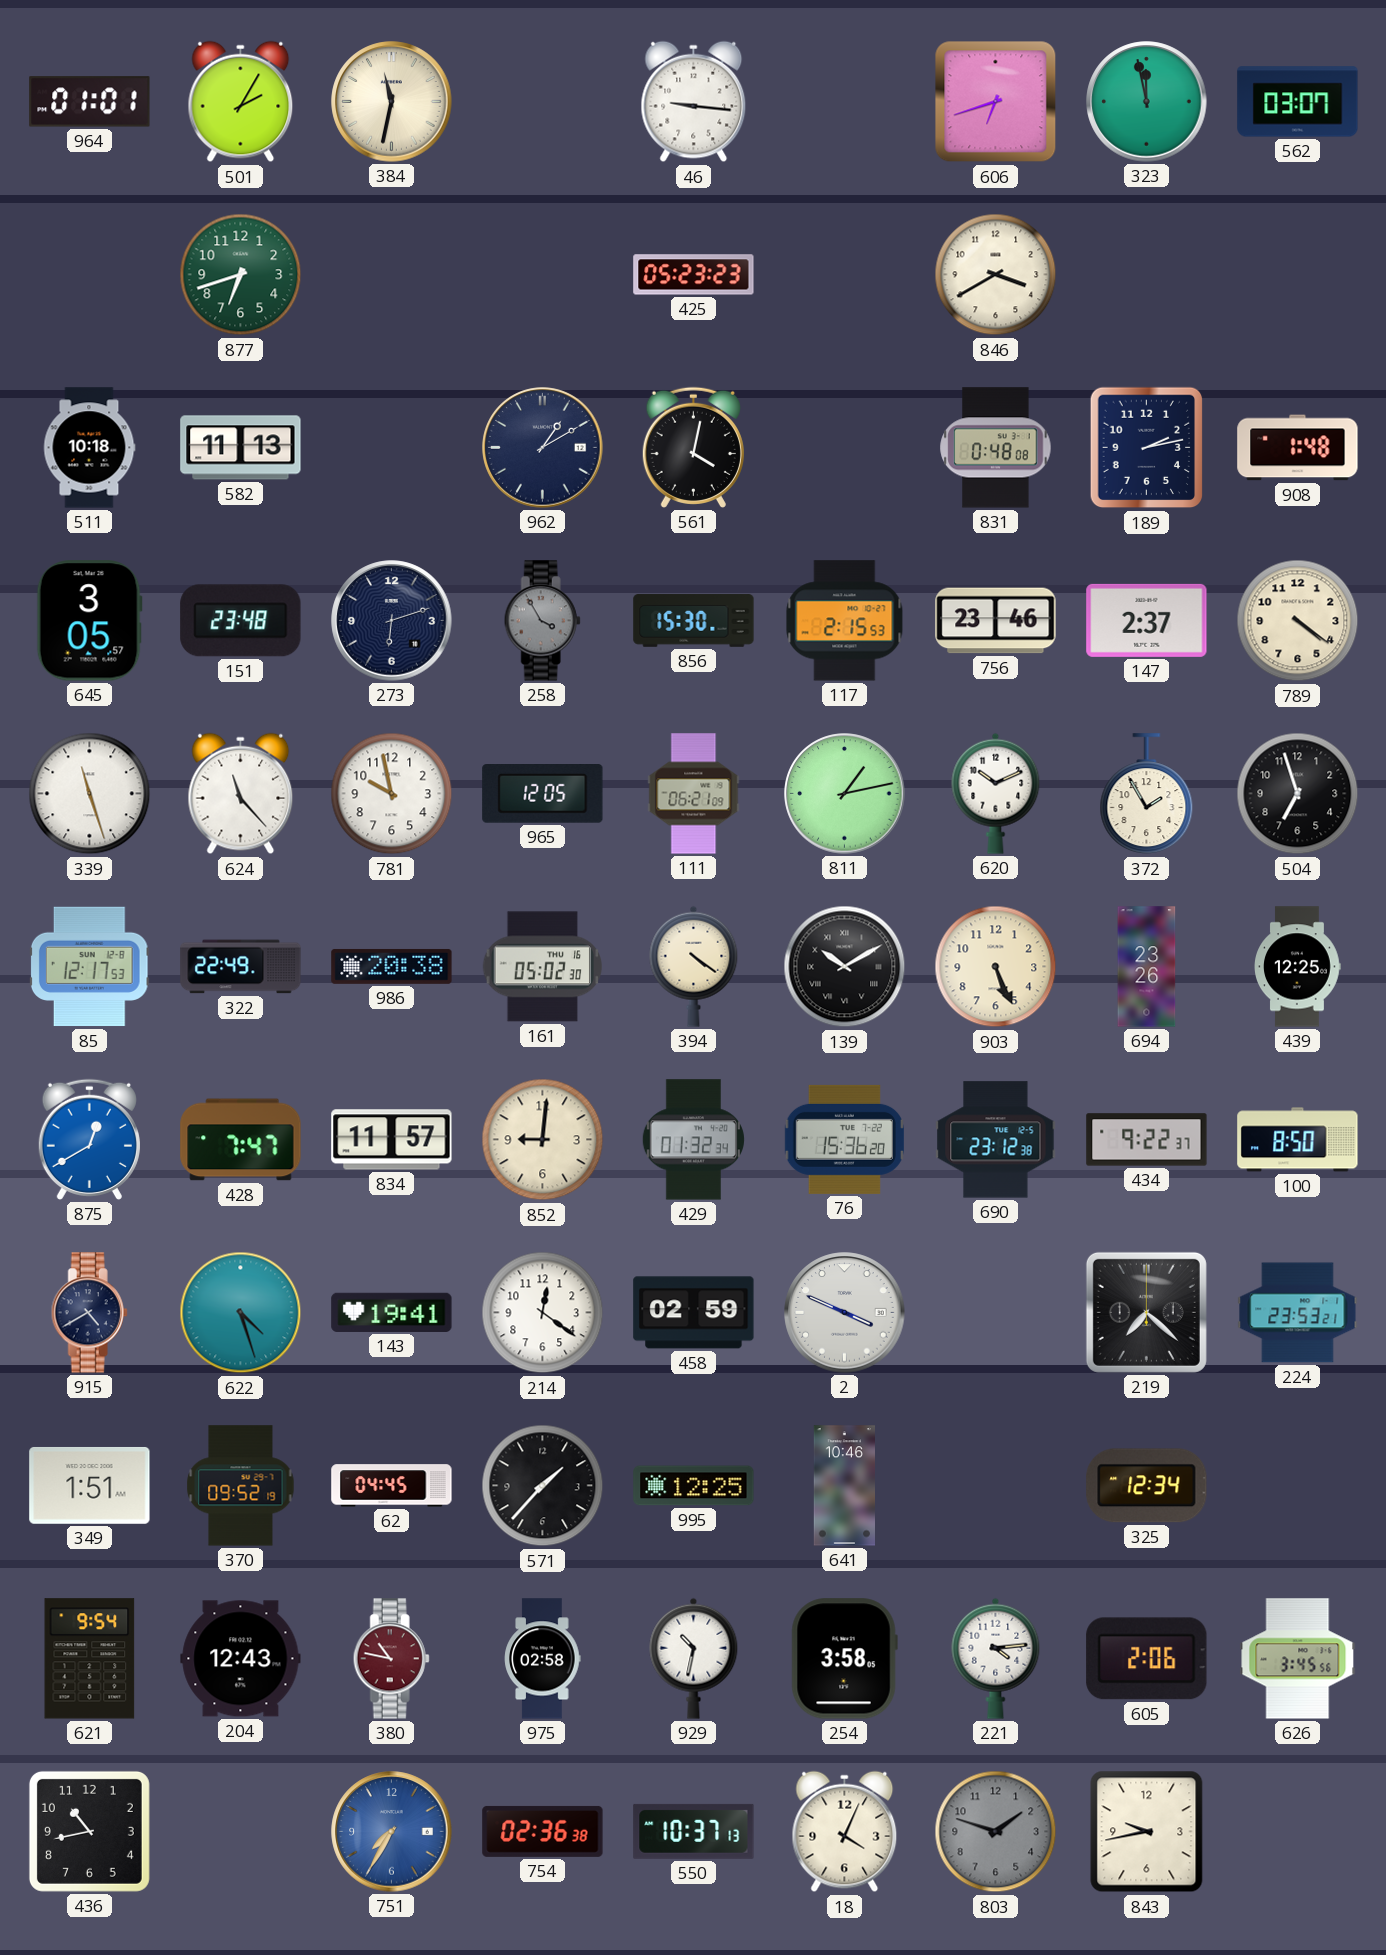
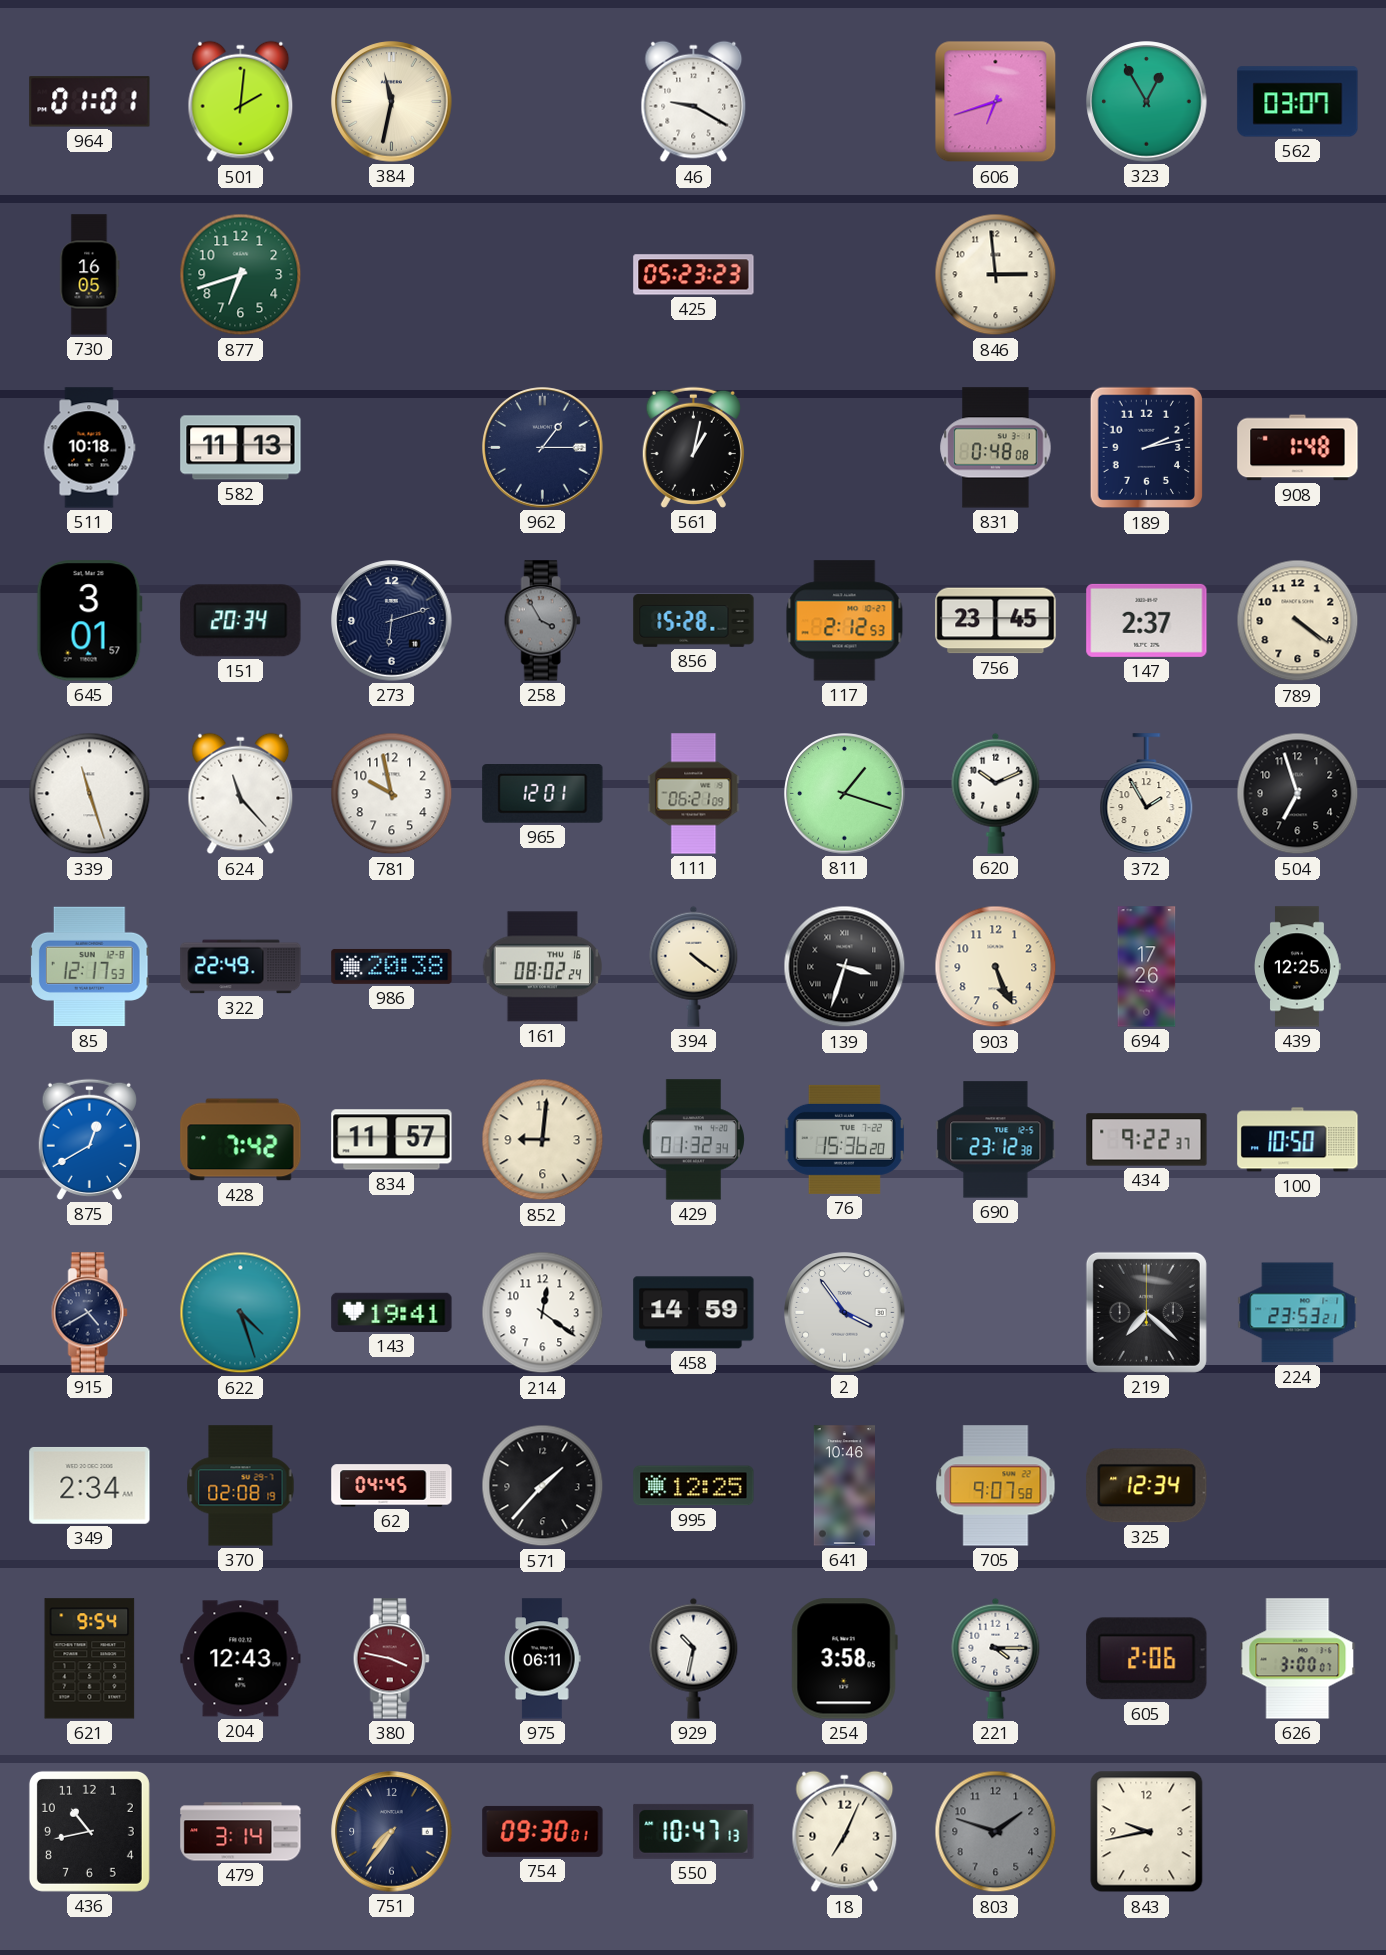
501: 2:05 -> 2:01
46: 9:16 -> 9:20
323: 11:58 -> 12:55
730: none -> 16:05
846: 3:40 -> 2:59
962: 1:10 -> 1:15
561: 4:02 -> 1:02
645: 3:05 -> 3:01
151: 23:48 -> 20:34
856: 15:30 -> 15:28
117: 2:15 -> 2:12
756: 23:46 -> 23:45
965: 12:05 -> 12:01
811: 1:13 -> 1:18
161: 05:02 -> 08:02
139: 10:10 -> 3:33
694: 23:26 -> 17:26
428: 7:47 -> 7:42
100: 8:50 -> 10:50
458: 02:59 -> 14:59
2: 3:49 -> 3:54
349: 1:51 -> 2:34
370: 09:52 -> 02:08
705: none -> 9:07
380: 10:47 -> 3:47
975: 02:58 -> 06:11
221: 4:14 -> 4:15
626: 3:45 -> 3:00
479: none -> 3:14
751: 7:35 -> 7:36
751 dial: blue -> navy
754: 02:36 -> 09:30
550: 10:37 -> 10:47
18: 4:04 -> 7:04
